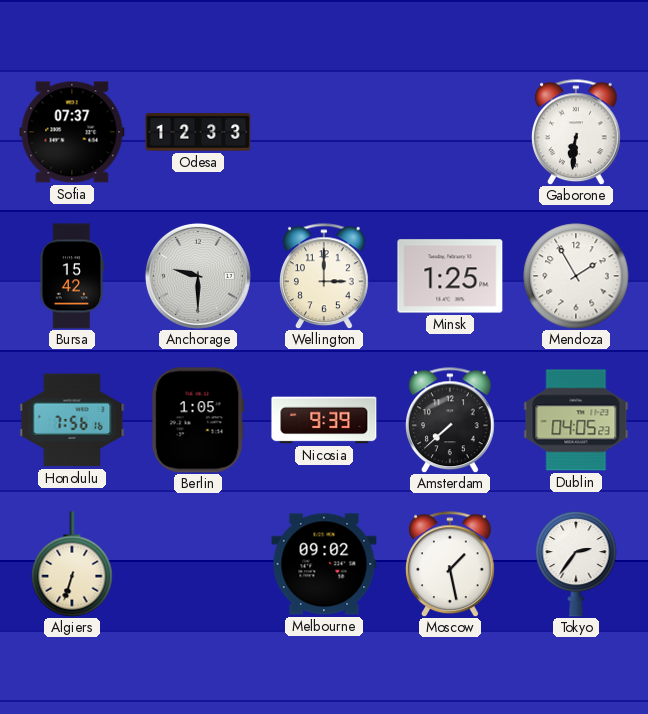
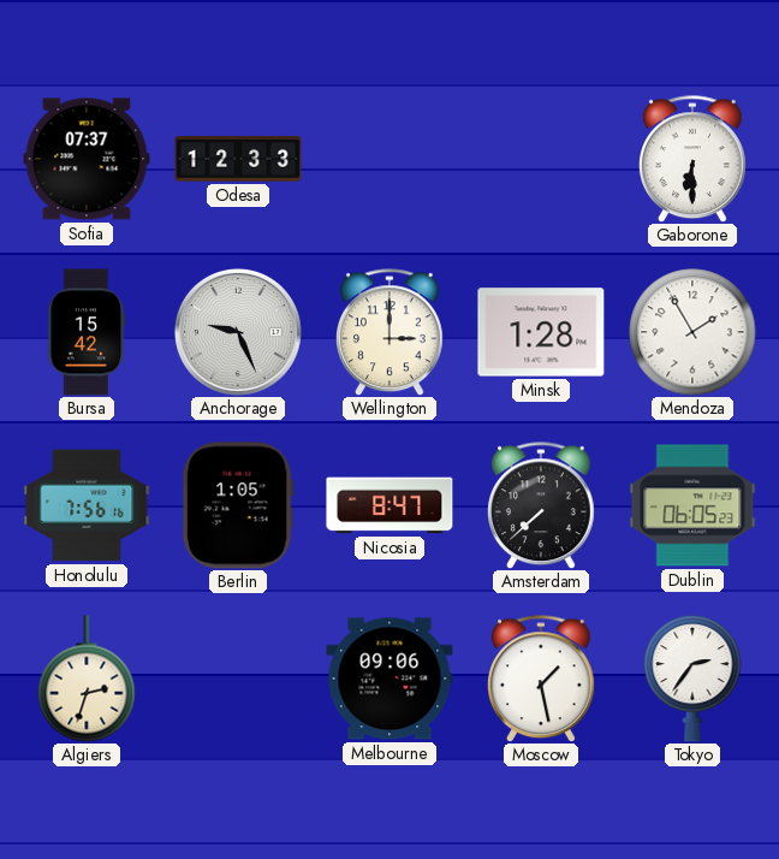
Gaborone: 6:31 -> 6:30
Anchorage: 9:30 -> 9:26
Minsk: 1:25 -> 1:28
Nicosia: 9:39 -> 8:47
Dublin: 04:05 -> 06:05
Algiers: 6:33 -> 2:33
Melbourne: 09:02 -> 09:06
